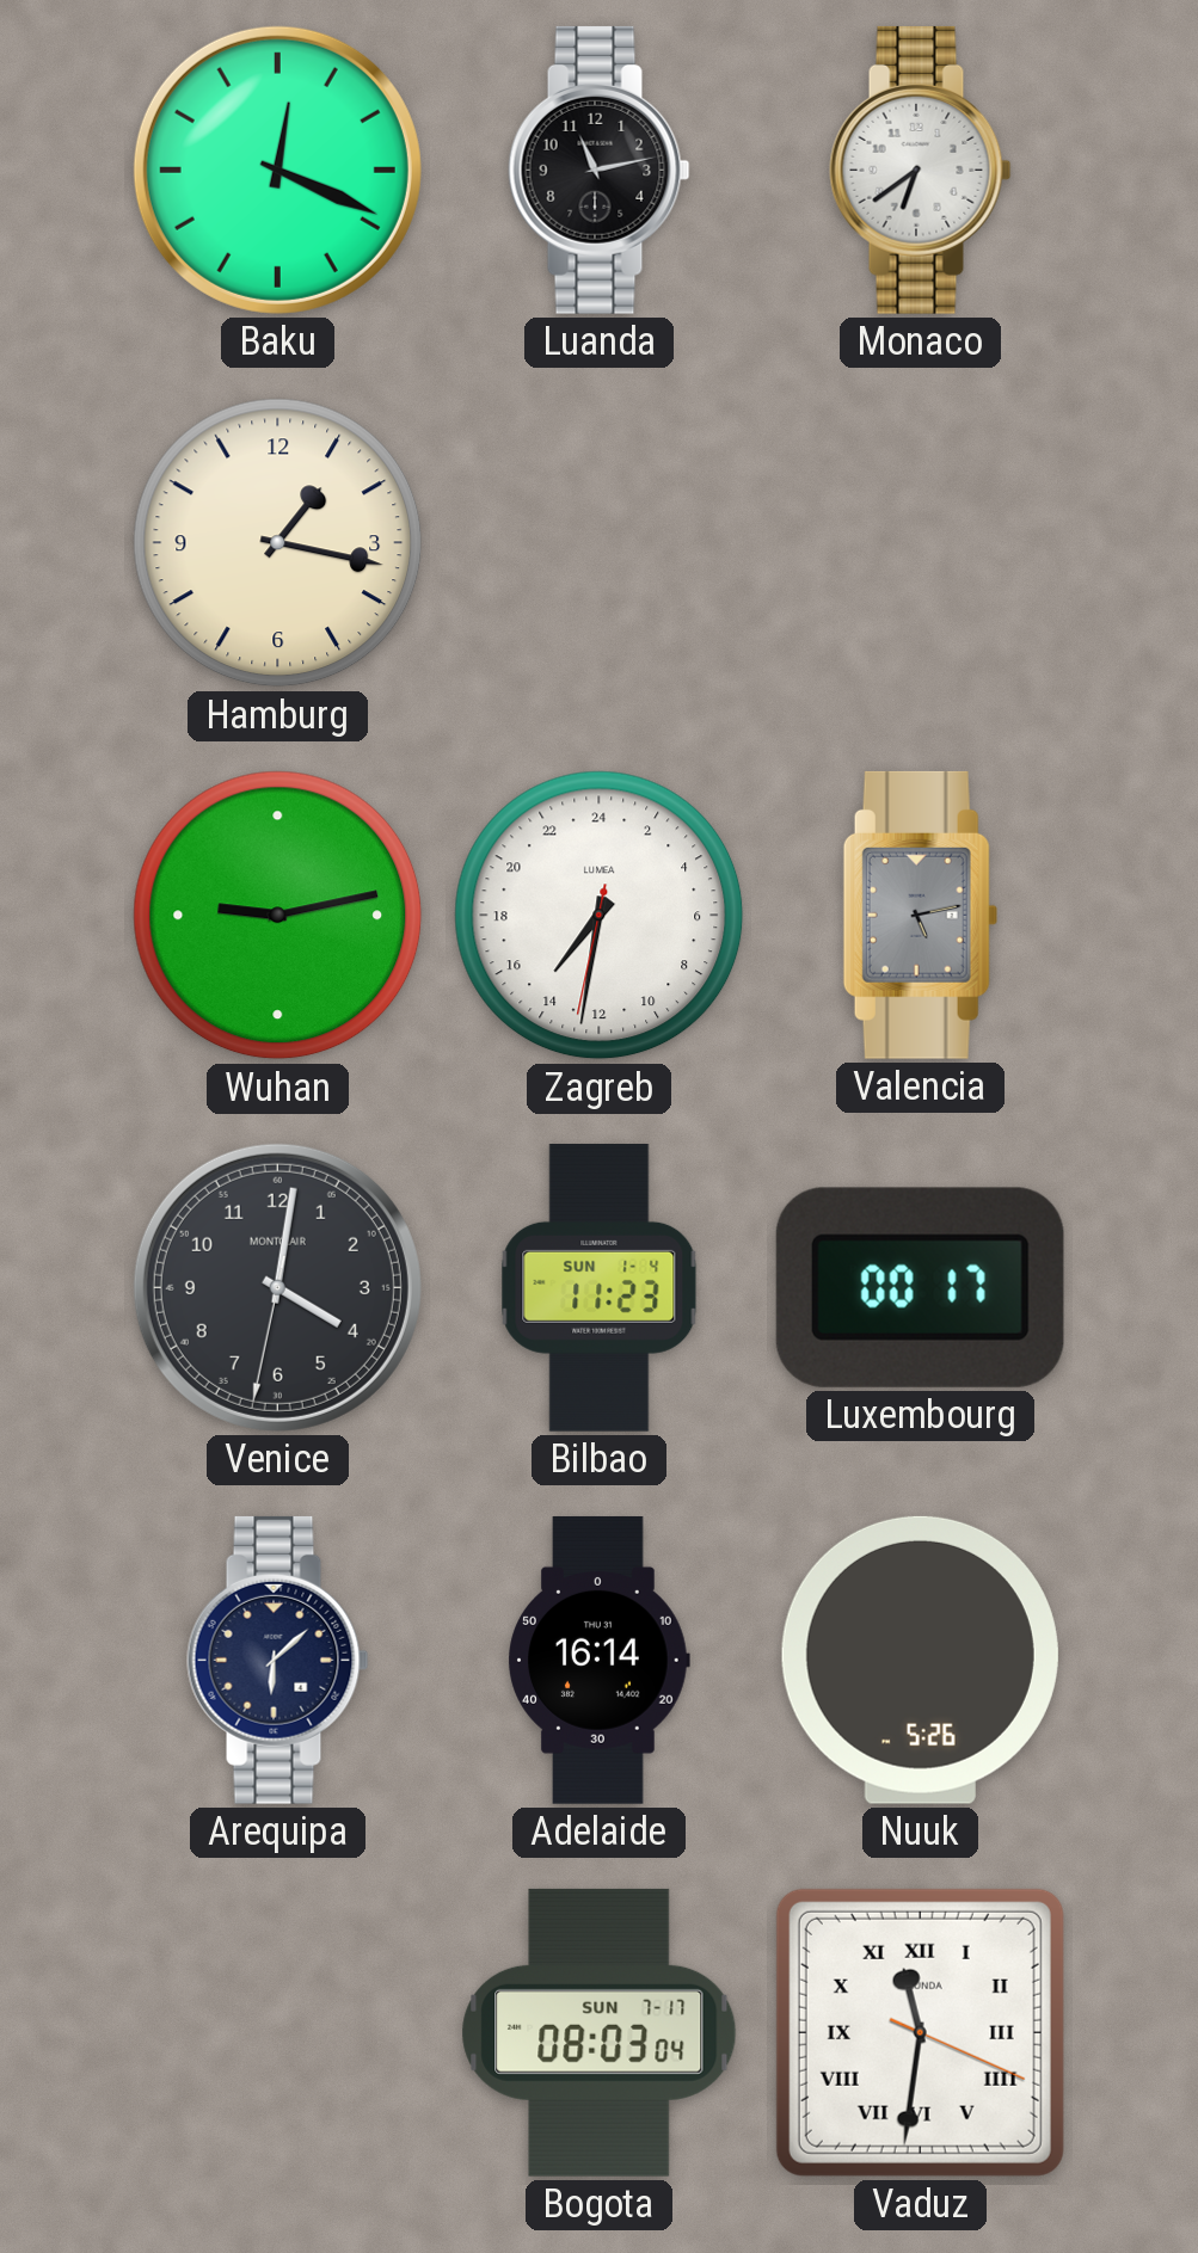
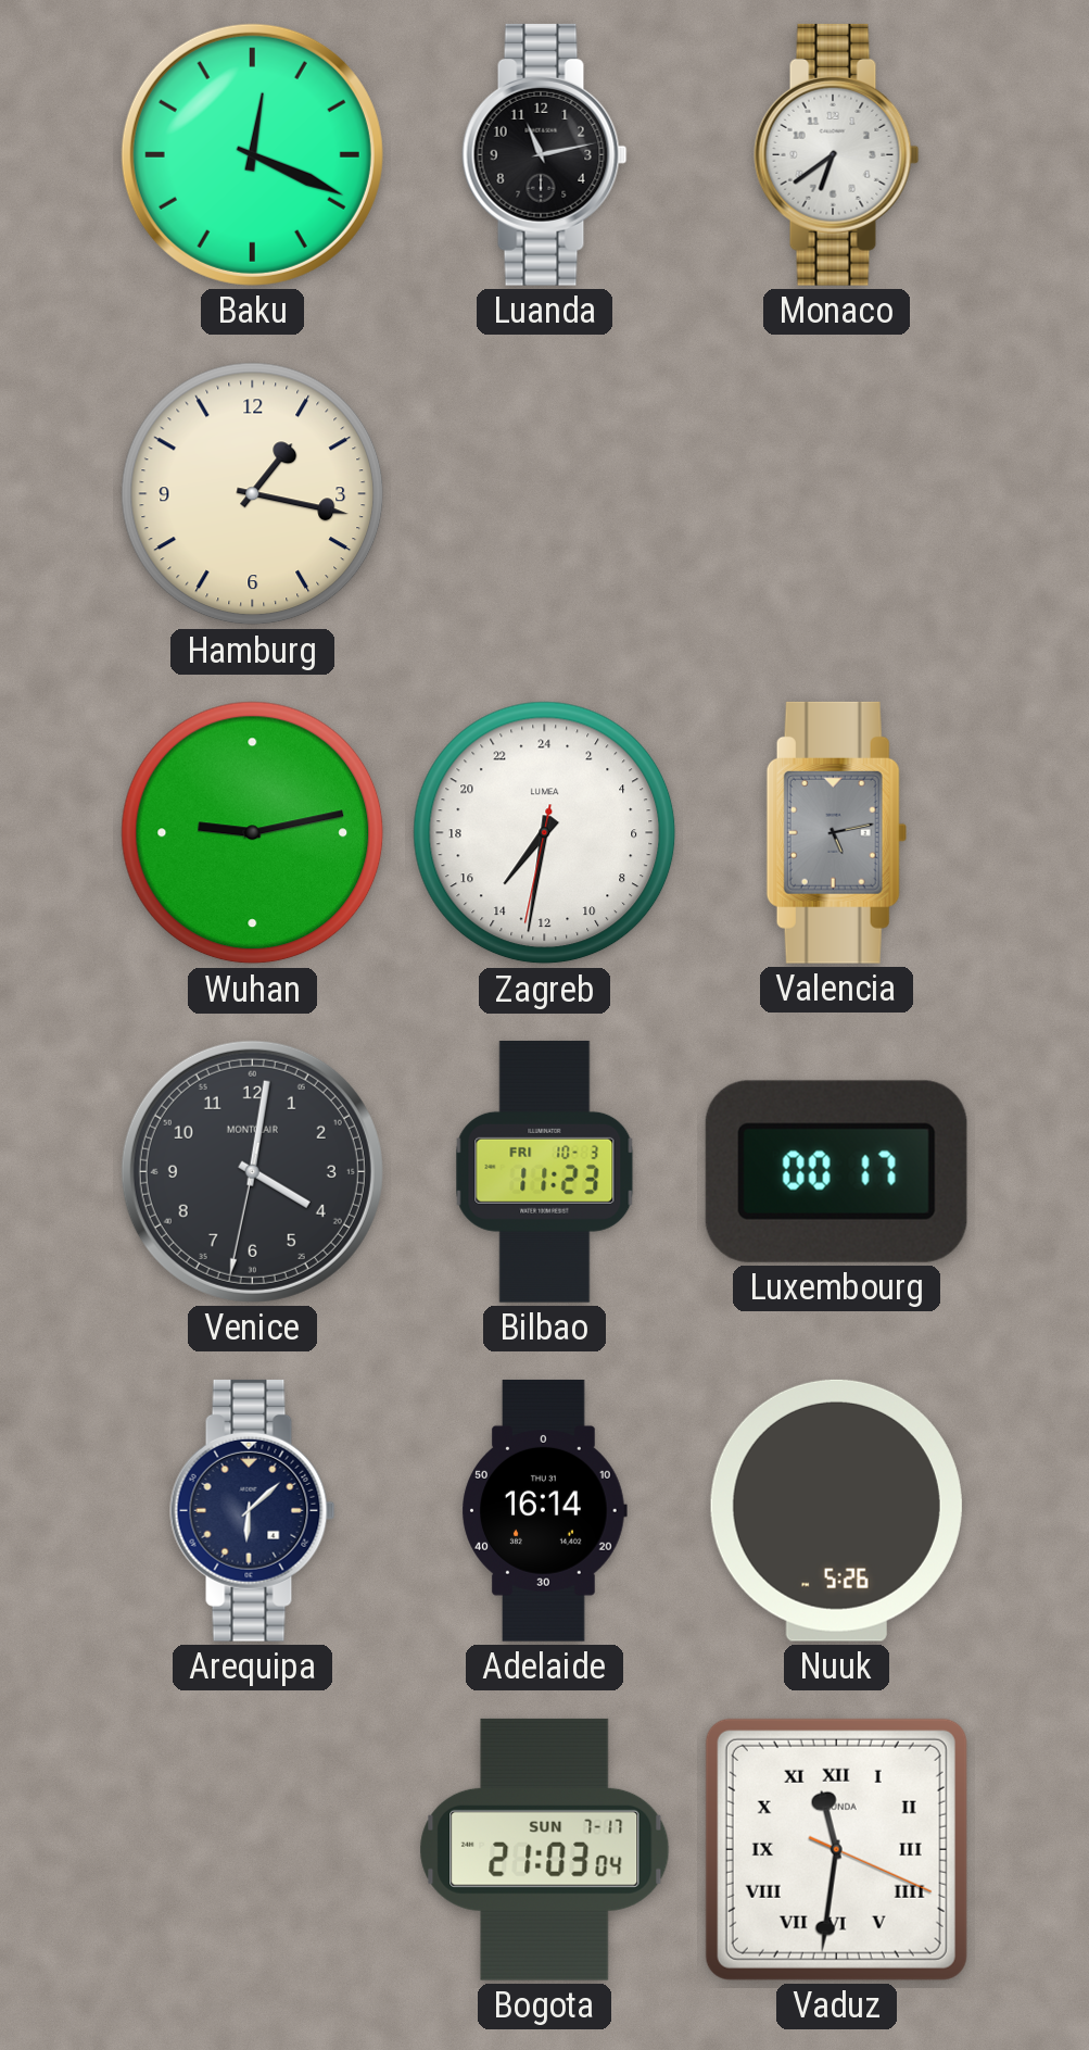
Bilbao date: SUN 1-4 -> FRI 10-3
Bogota: 08:03 -> 21:03
